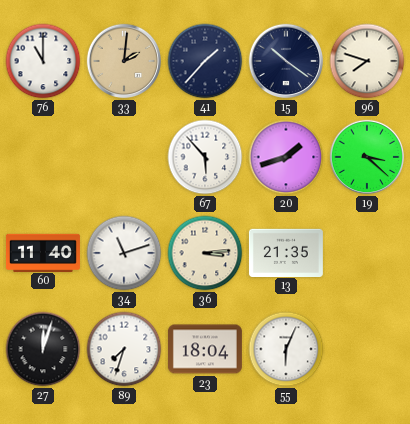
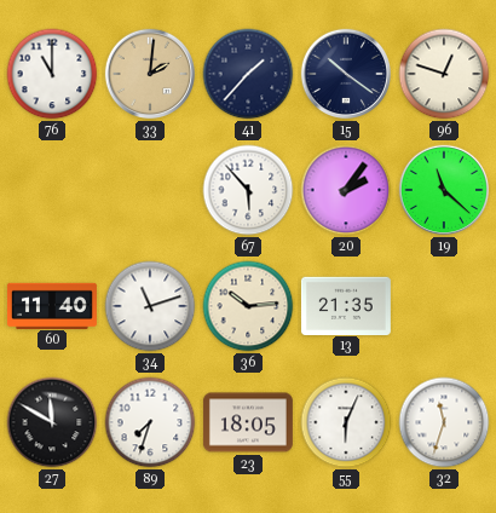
96: 7:48 -> 12:48
20: 1:42 -> 2:06
19: 3:22 -> 11:22
36: 3:14 -> 10:14
27: 12:03 -> 11:50
23: 18:04 -> 18:05
32: none -> 11:33
